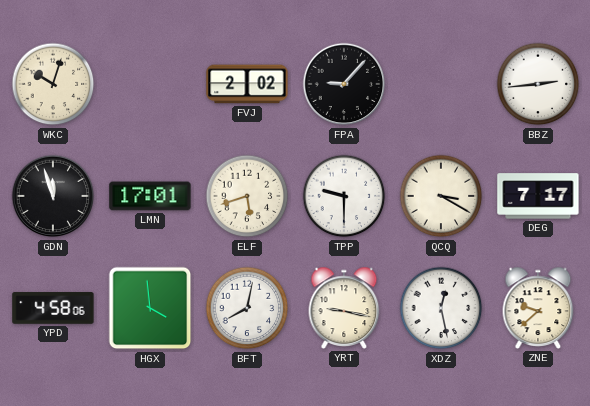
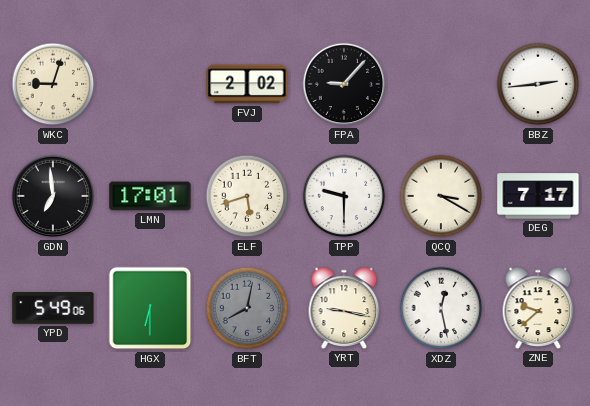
WKC: 10:03 -> 9:03
GDN: 11:57 -> 6:59
YPD: 4:58 -> 5:49
HGX: 3:59 -> 6:30
BFT dial: white -> grey
